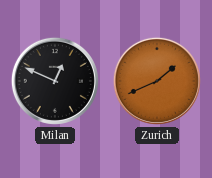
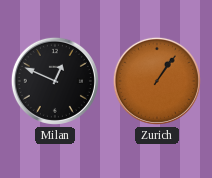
Zurich: 1:41 -> 1:06
